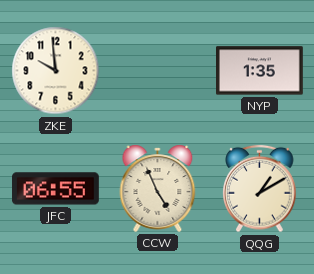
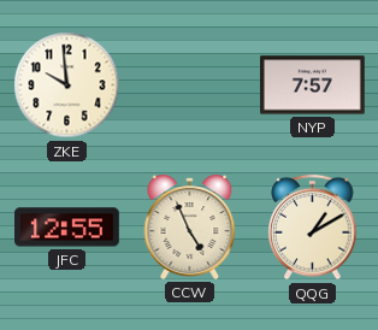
NYP: 1:35 -> 7:57
JFC: 06:55 -> 12:55
